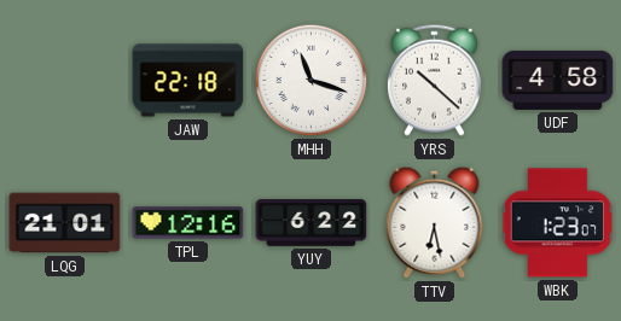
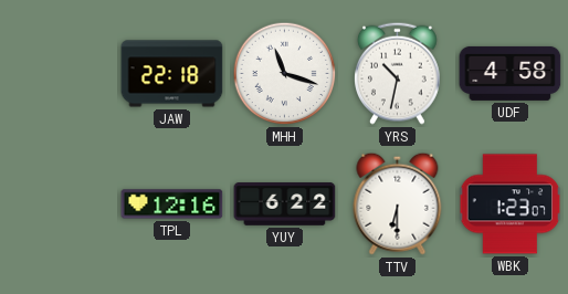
YRS: 10:22 -> 10:32
LQG: 21:01 -> none
TTV: 6:28 -> 6:30
